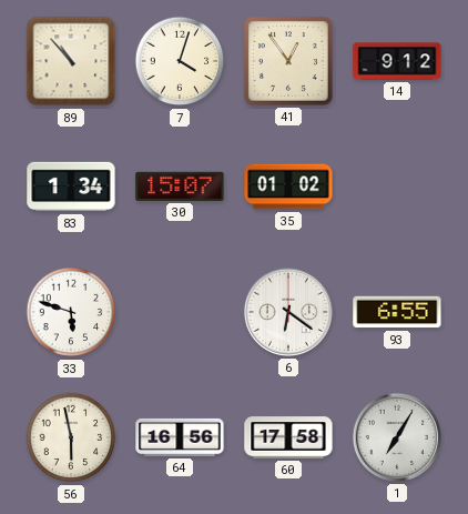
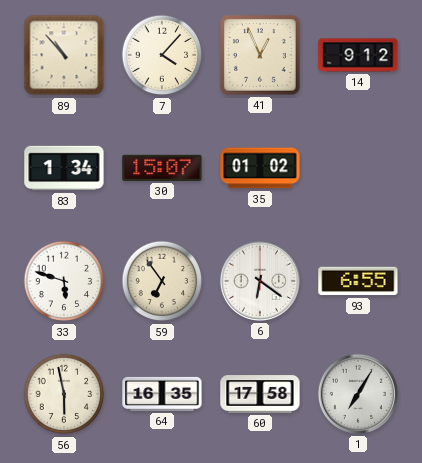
7: 4:03 -> 4:07
41: 12:54 -> 12:56
59: none -> 6:54
64: 16:56 -> 16:35
